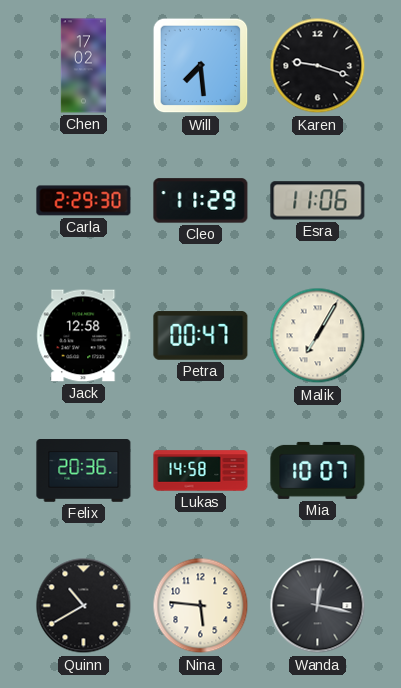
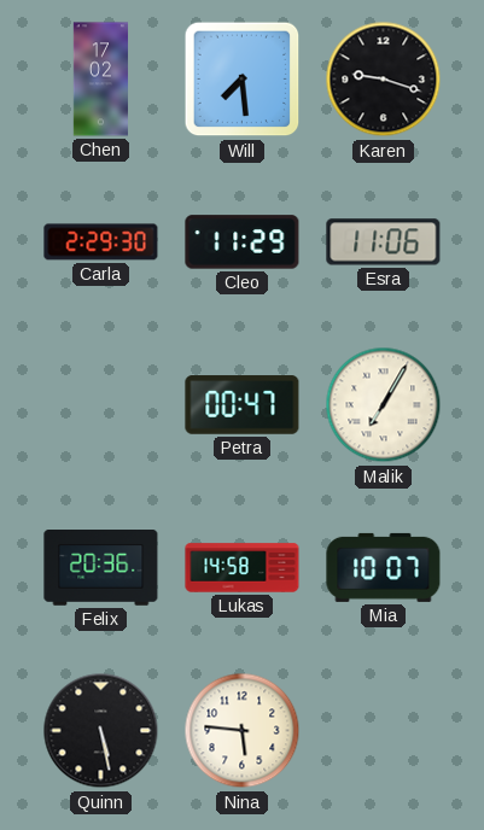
Jack: 12:58 -> none
Quinn: 10:40 -> 5:28
Wanda: 12:17 -> none
